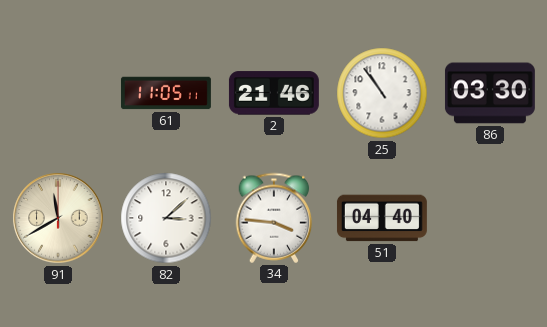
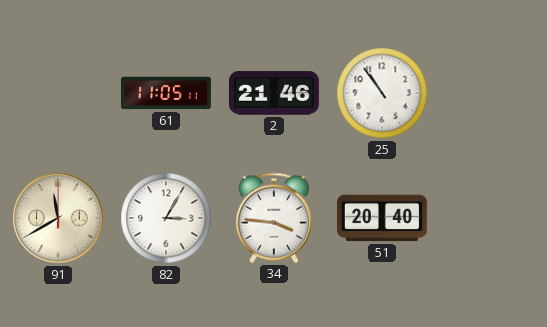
86: 03:30 -> none
82: 3:08 -> 3:05
51: 04:40 -> 20:40
